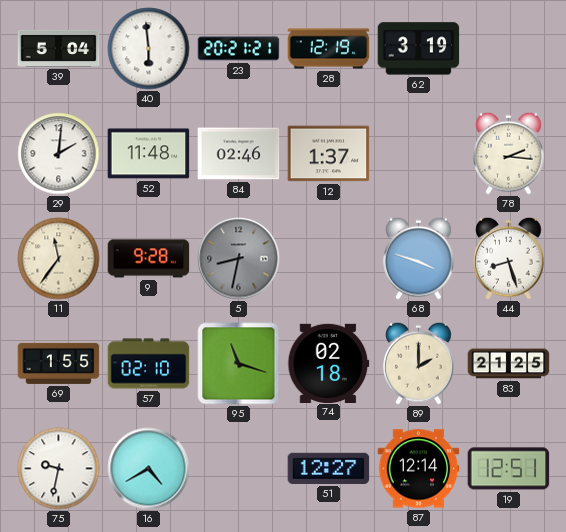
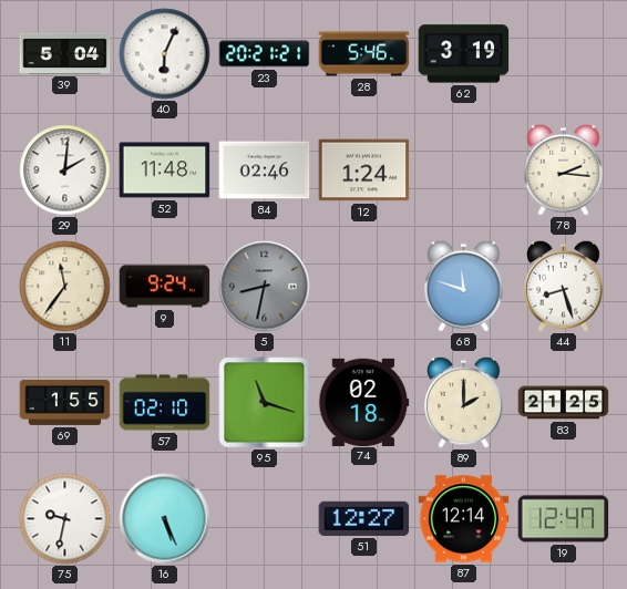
40: 5:59 -> 6:04
28: 12:19 -> 5:46
12: 1:37 -> 1:24
9: 9:28 -> 9:24
68: 3:48 -> 11:48
16: 4:40 -> 5:26
19: 12:51 -> 12:47
